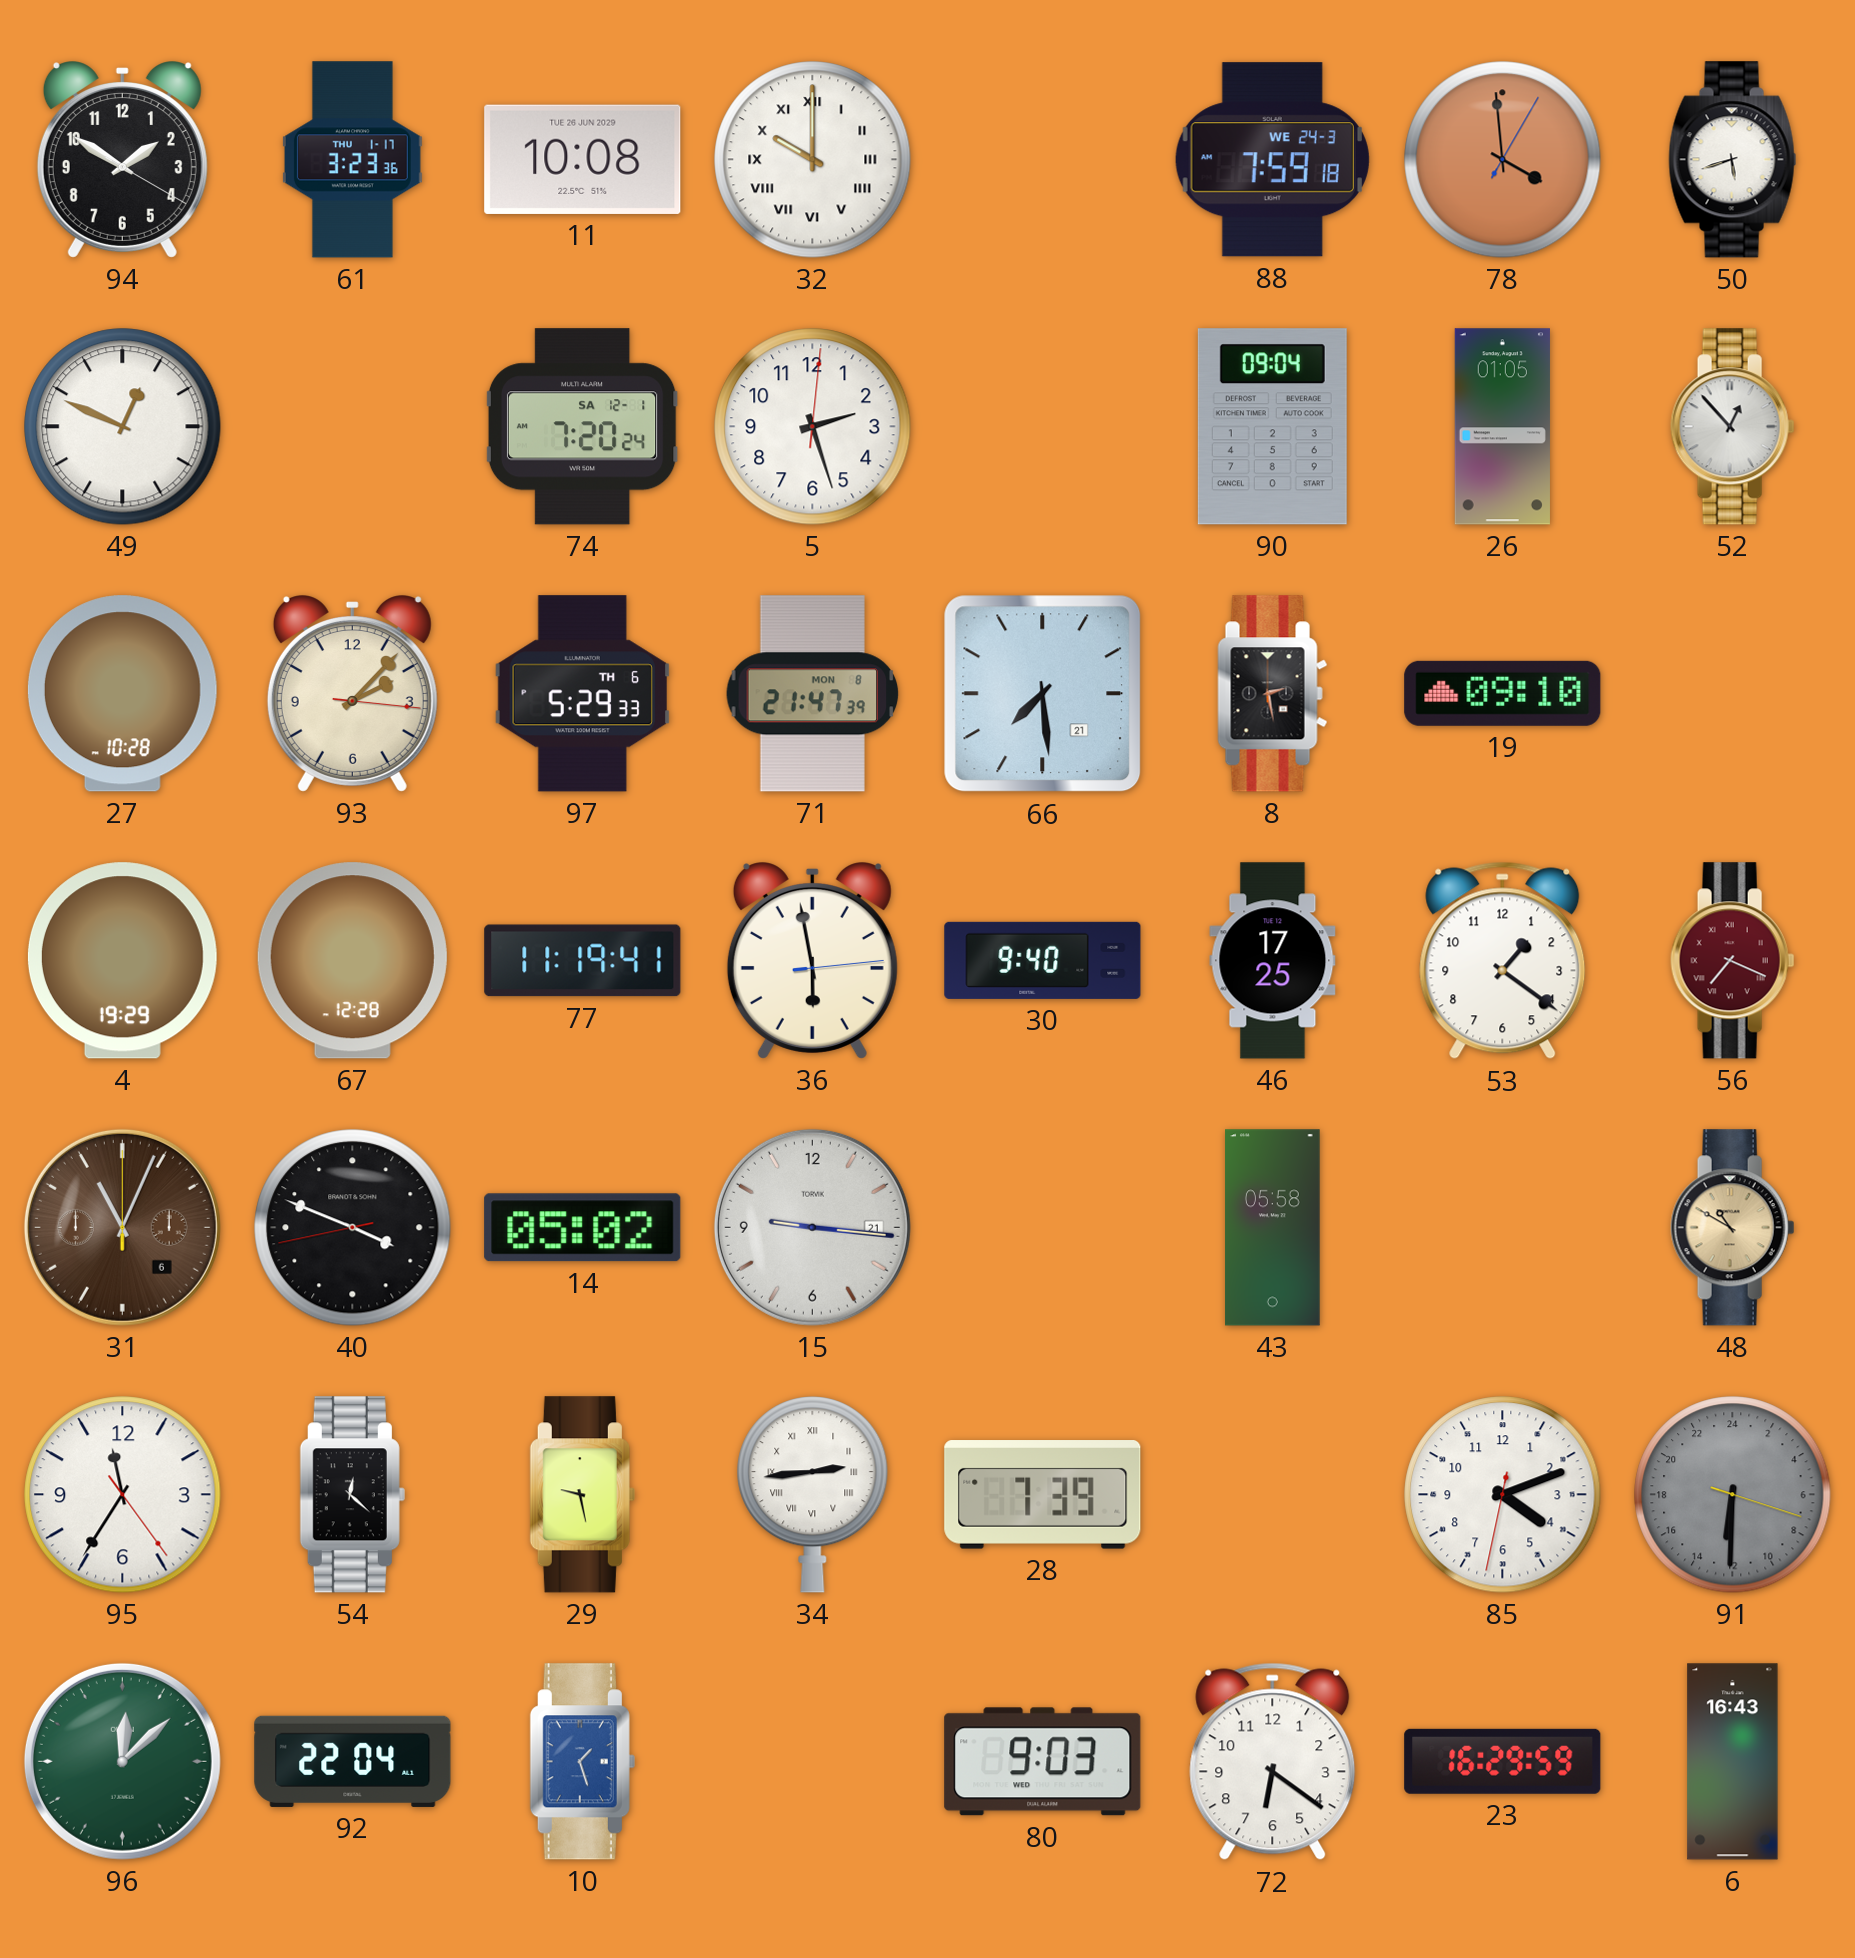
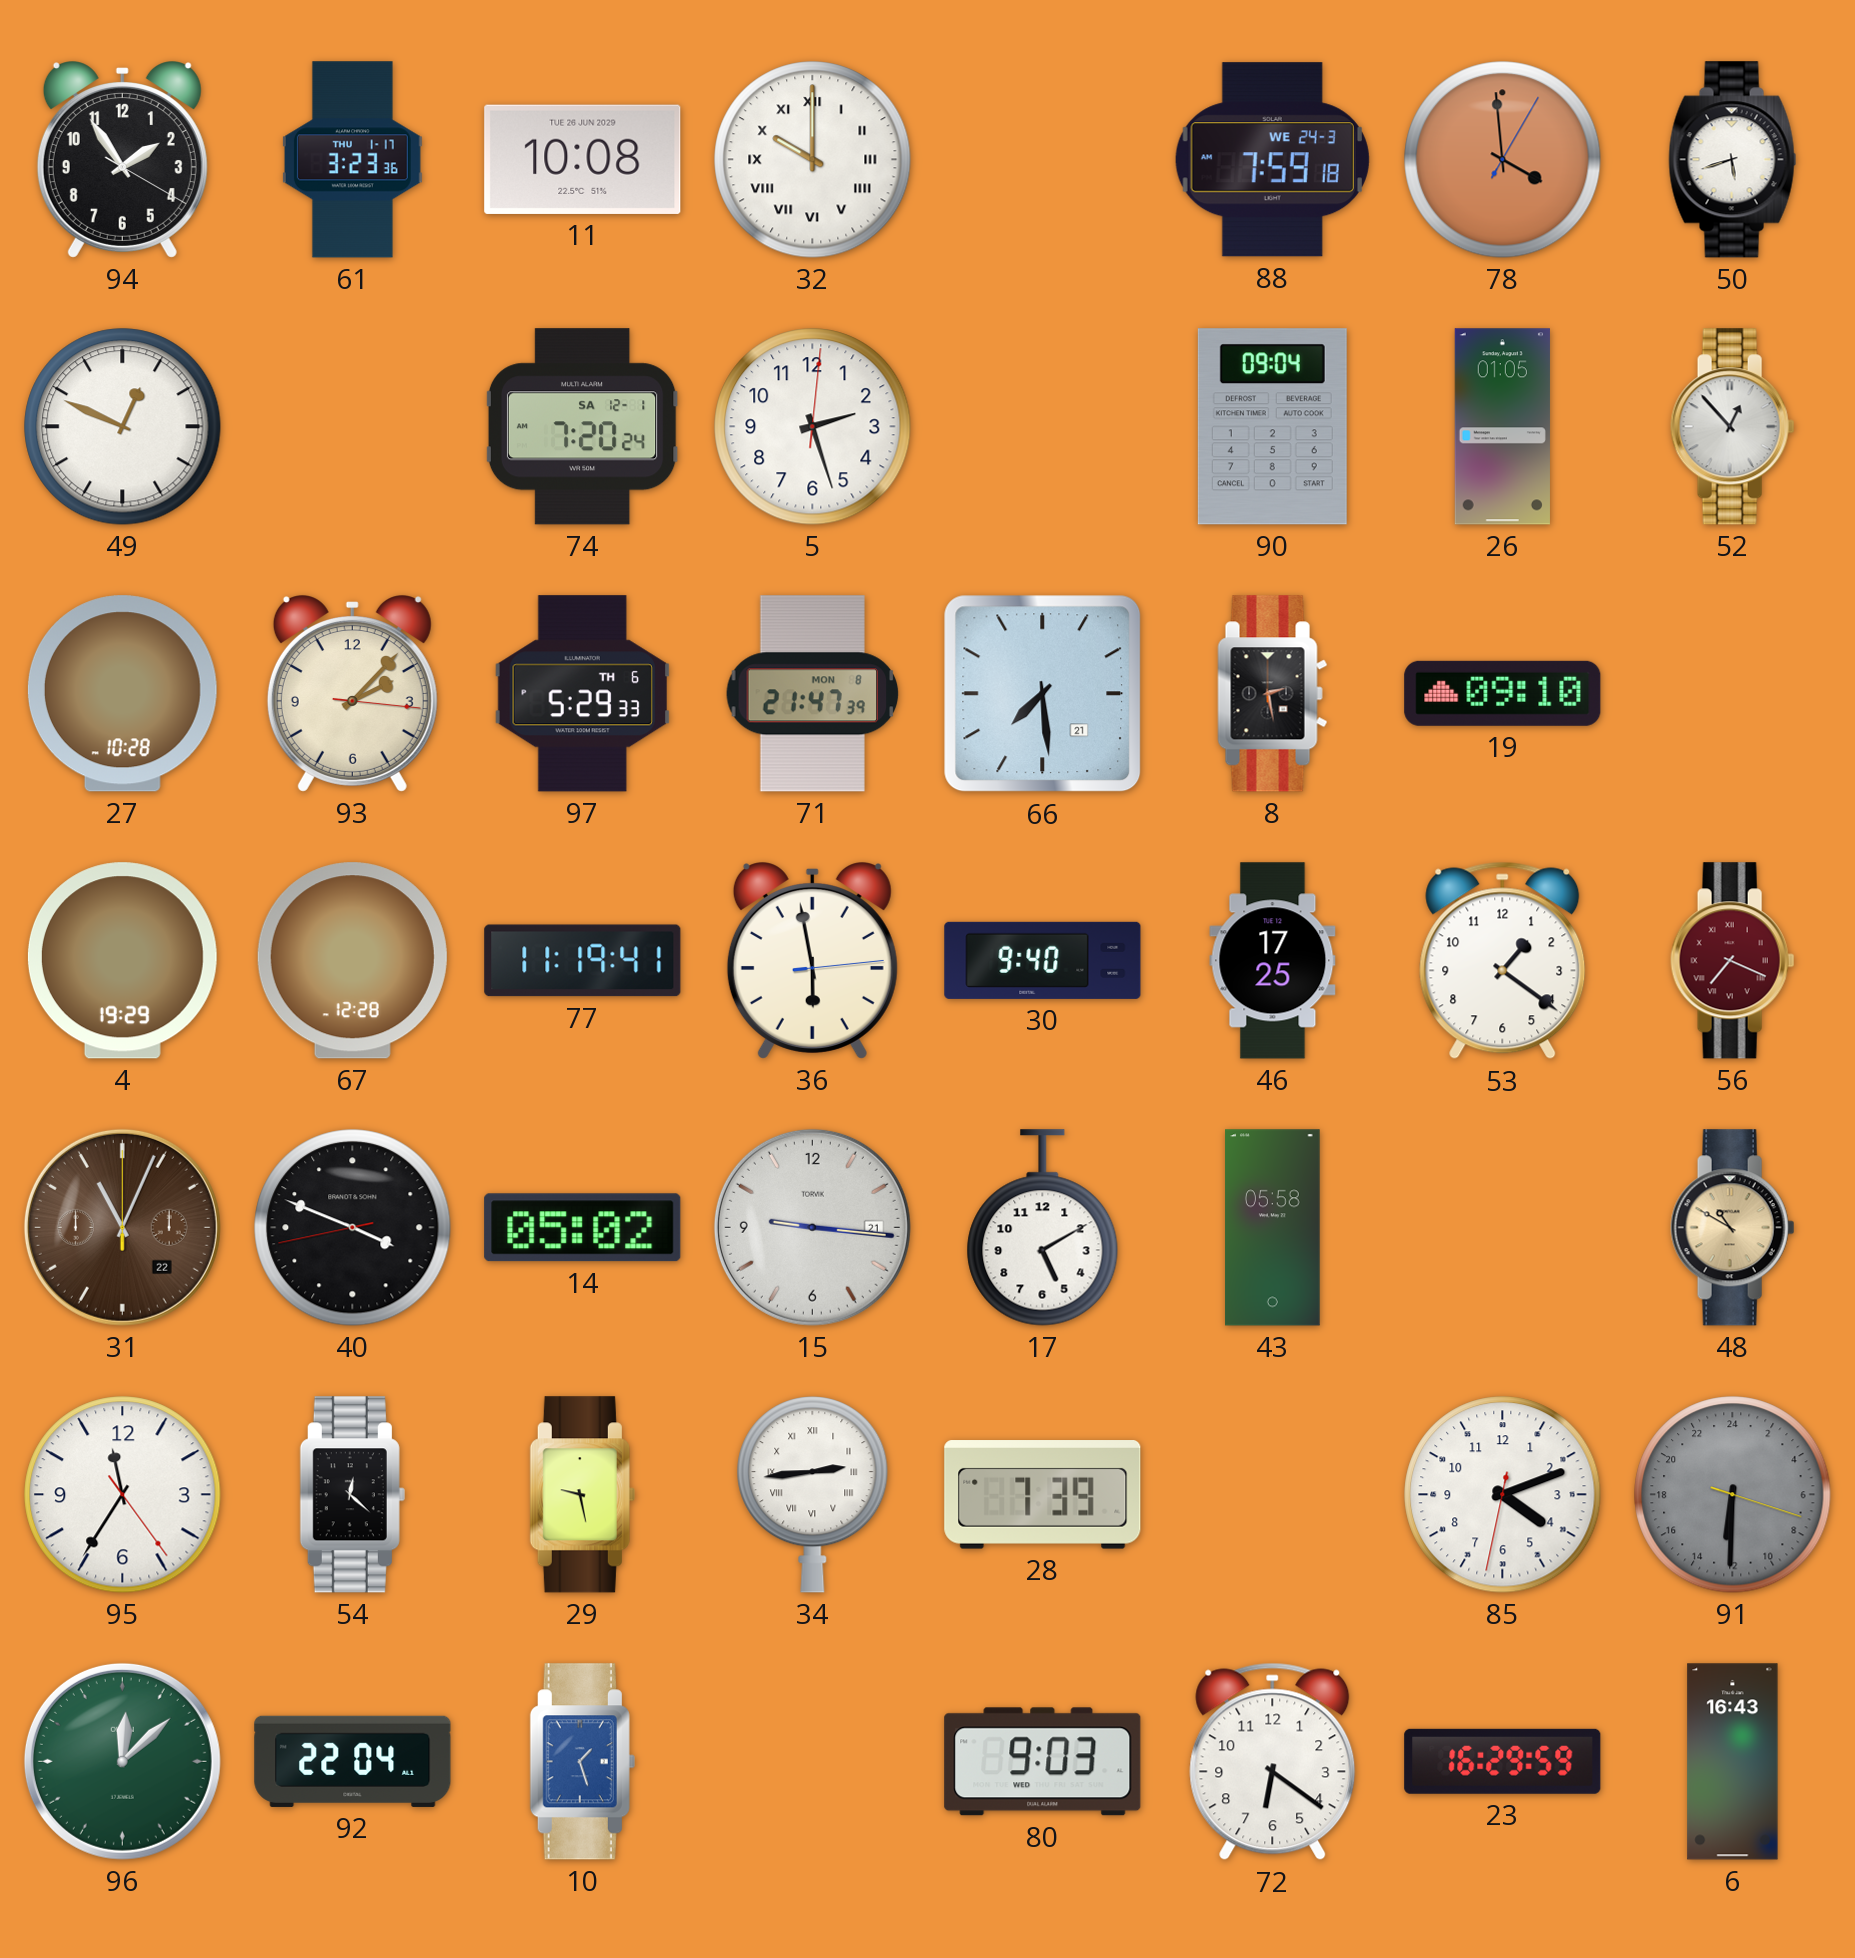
94: 1:50 -> 1:54
31 date: 6 -> 22
17: none -> 5:10
